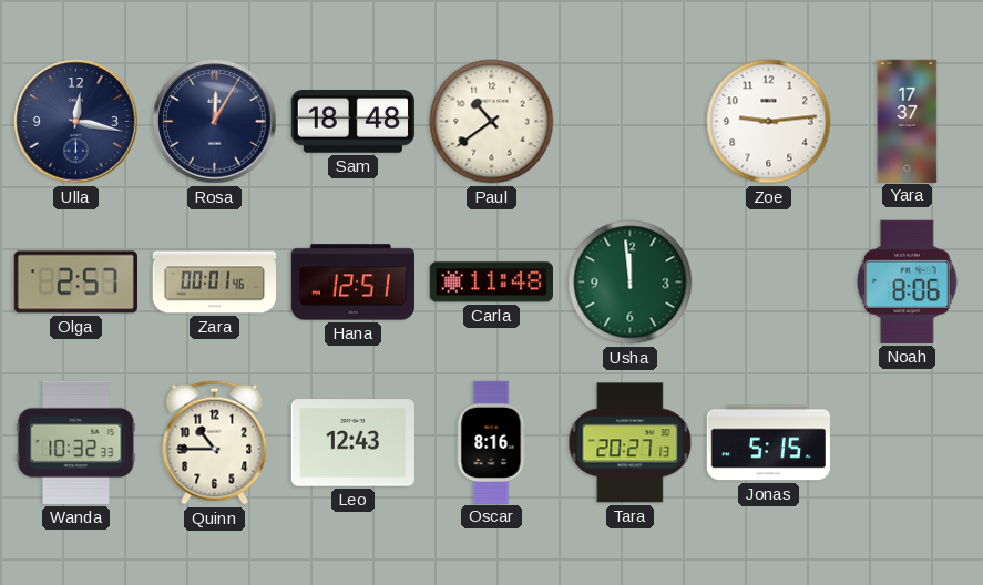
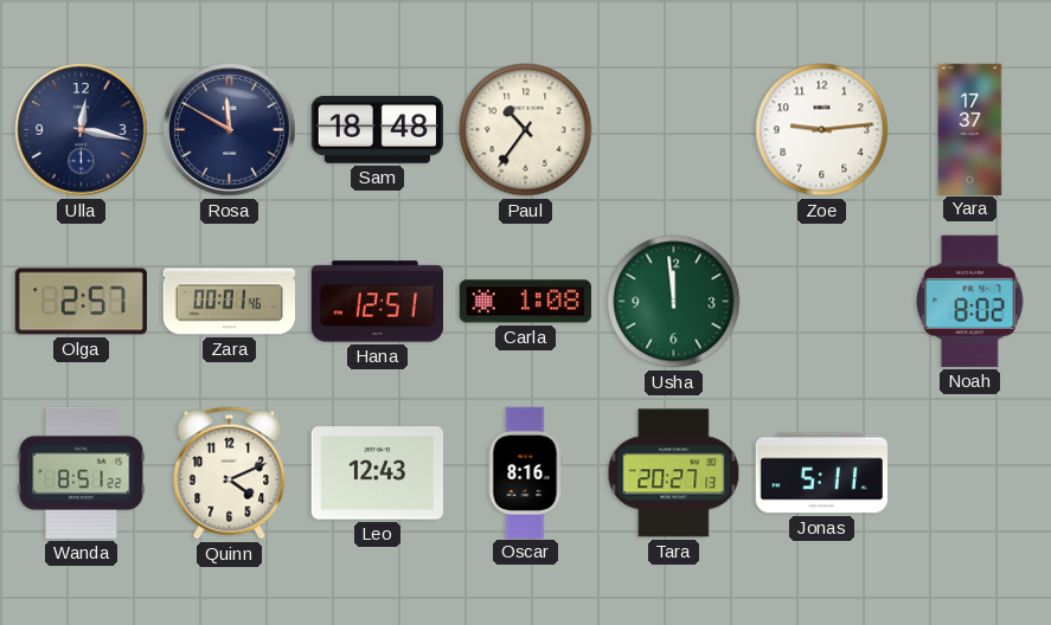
Rosa: 12:05 -> 11:50
Paul: 10:39 -> 10:36
Carla: 11:48 -> 1:08
Noah: 8:06 -> 8:02
Wanda: 10:32 -> 8:51
Quinn: 10:45 -> 4:11
Jonas: 5:15 -> 5:11
